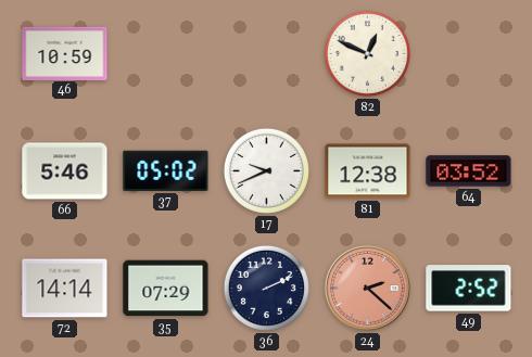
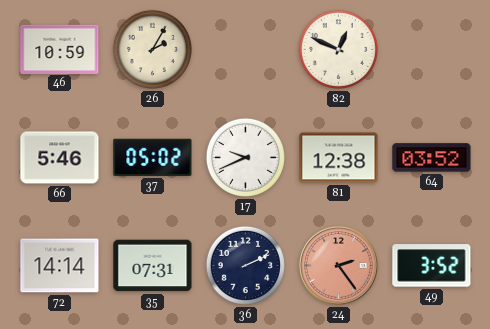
26: none -> 2:05
35: 07:29 -> 07:31
24: 2:22 -> 2:24
49: 2:52 -> 3:52
